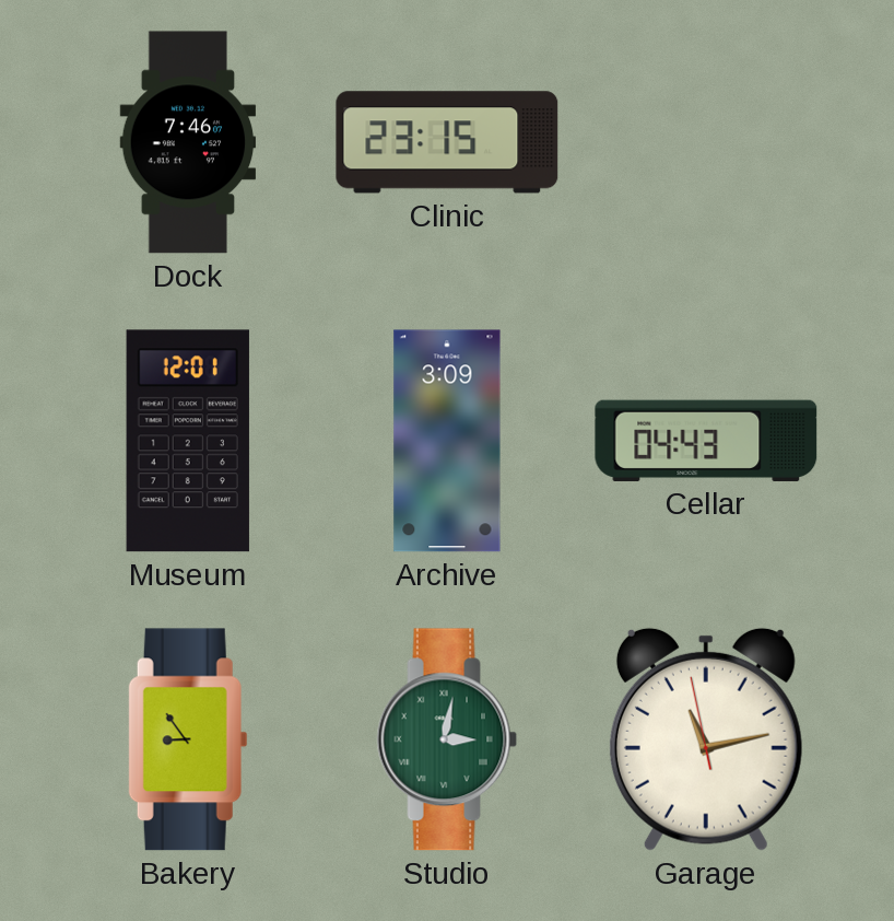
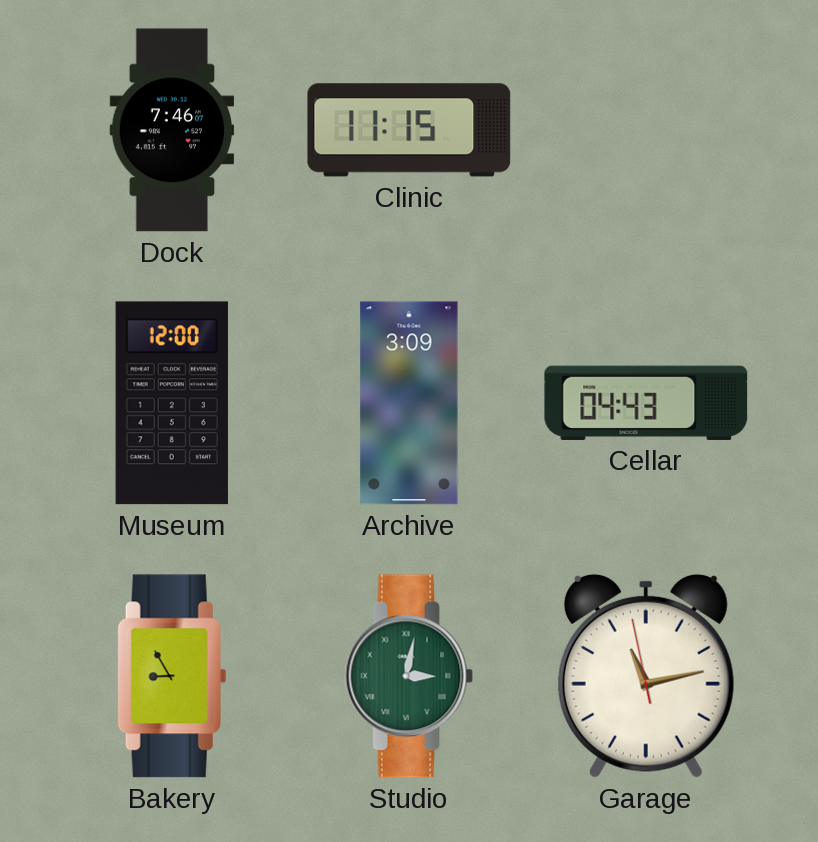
Clinic: 23:15 -> 11:15
Museum: 12:01 -> 12:00
Bakery: 8:54 -> 8:55
